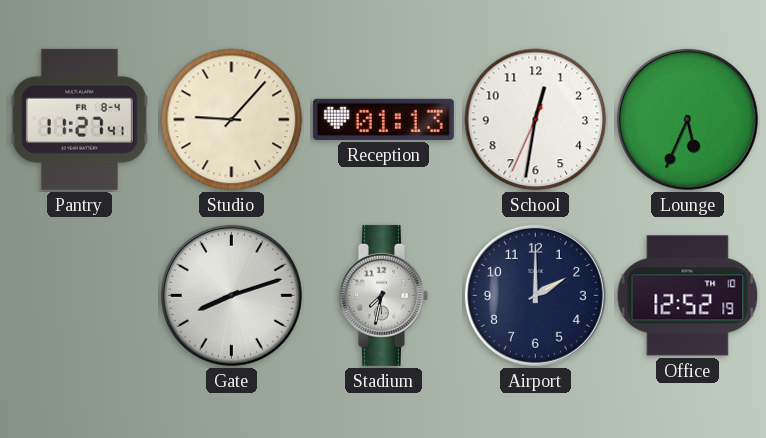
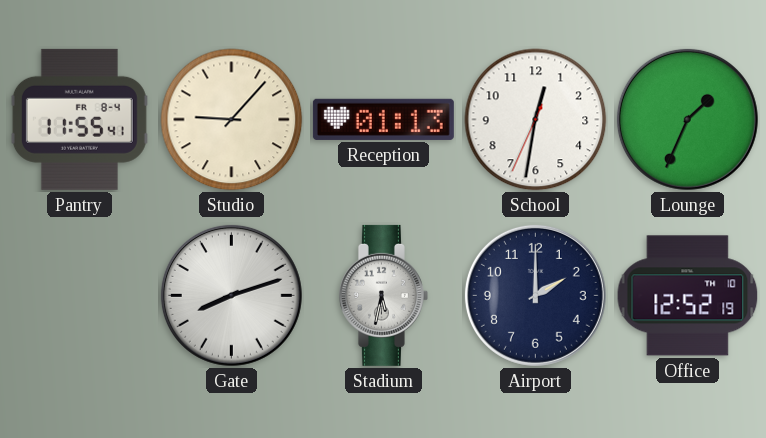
Pantry: 11:27 -> 11:55
Lounge: 5:34 -> 1:34
Stadium: 7:32 -> 5:32
